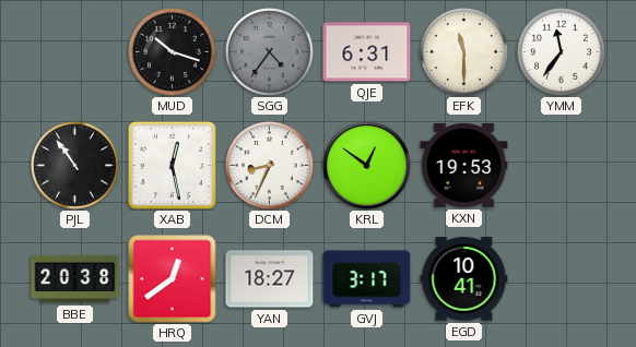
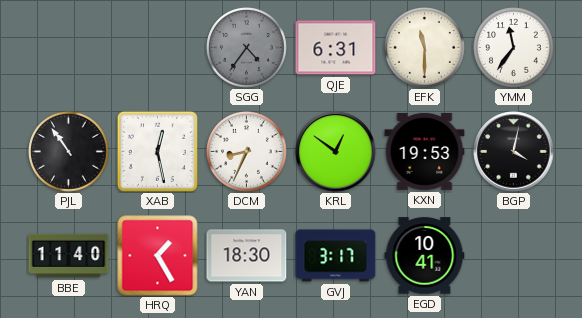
MUD: 10:18 -> none
BGP: none -> 4:02
BBE: 20:38 -> 11:40
HRQ: 12:39 -> 1:25
YAN: 18:27 -> 18:30
